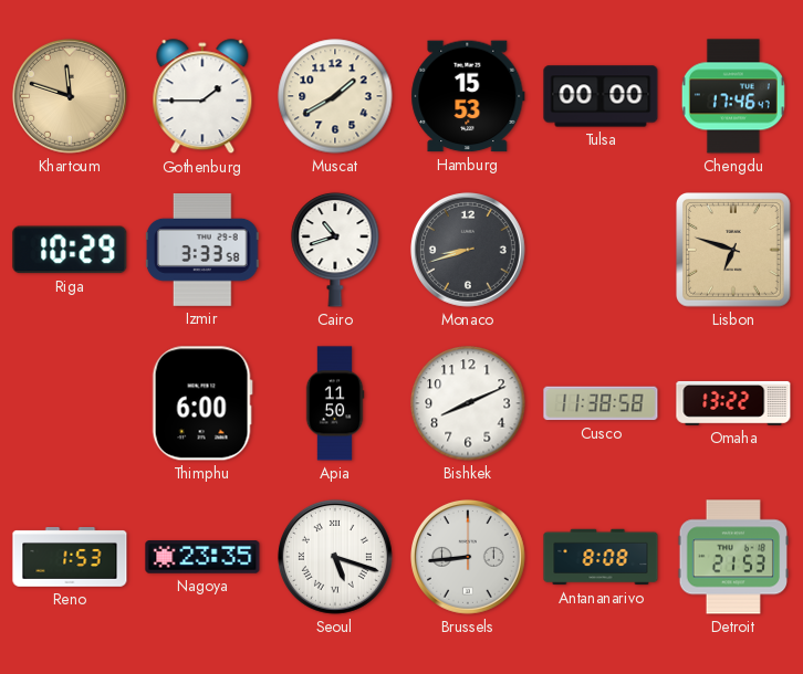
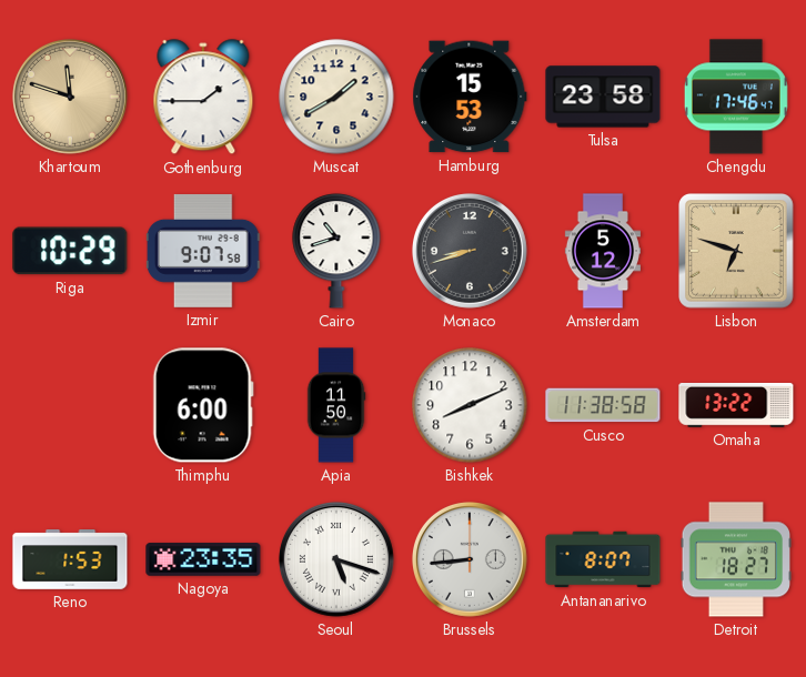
Tulsa: 00:00 -> 23:58
Izmir: 3:33 -> 9:07
Amsterdam: none -> 5:12
Antananarivo: 8:08 -> 8:07
Detroit: 21:53 -> 18:27
